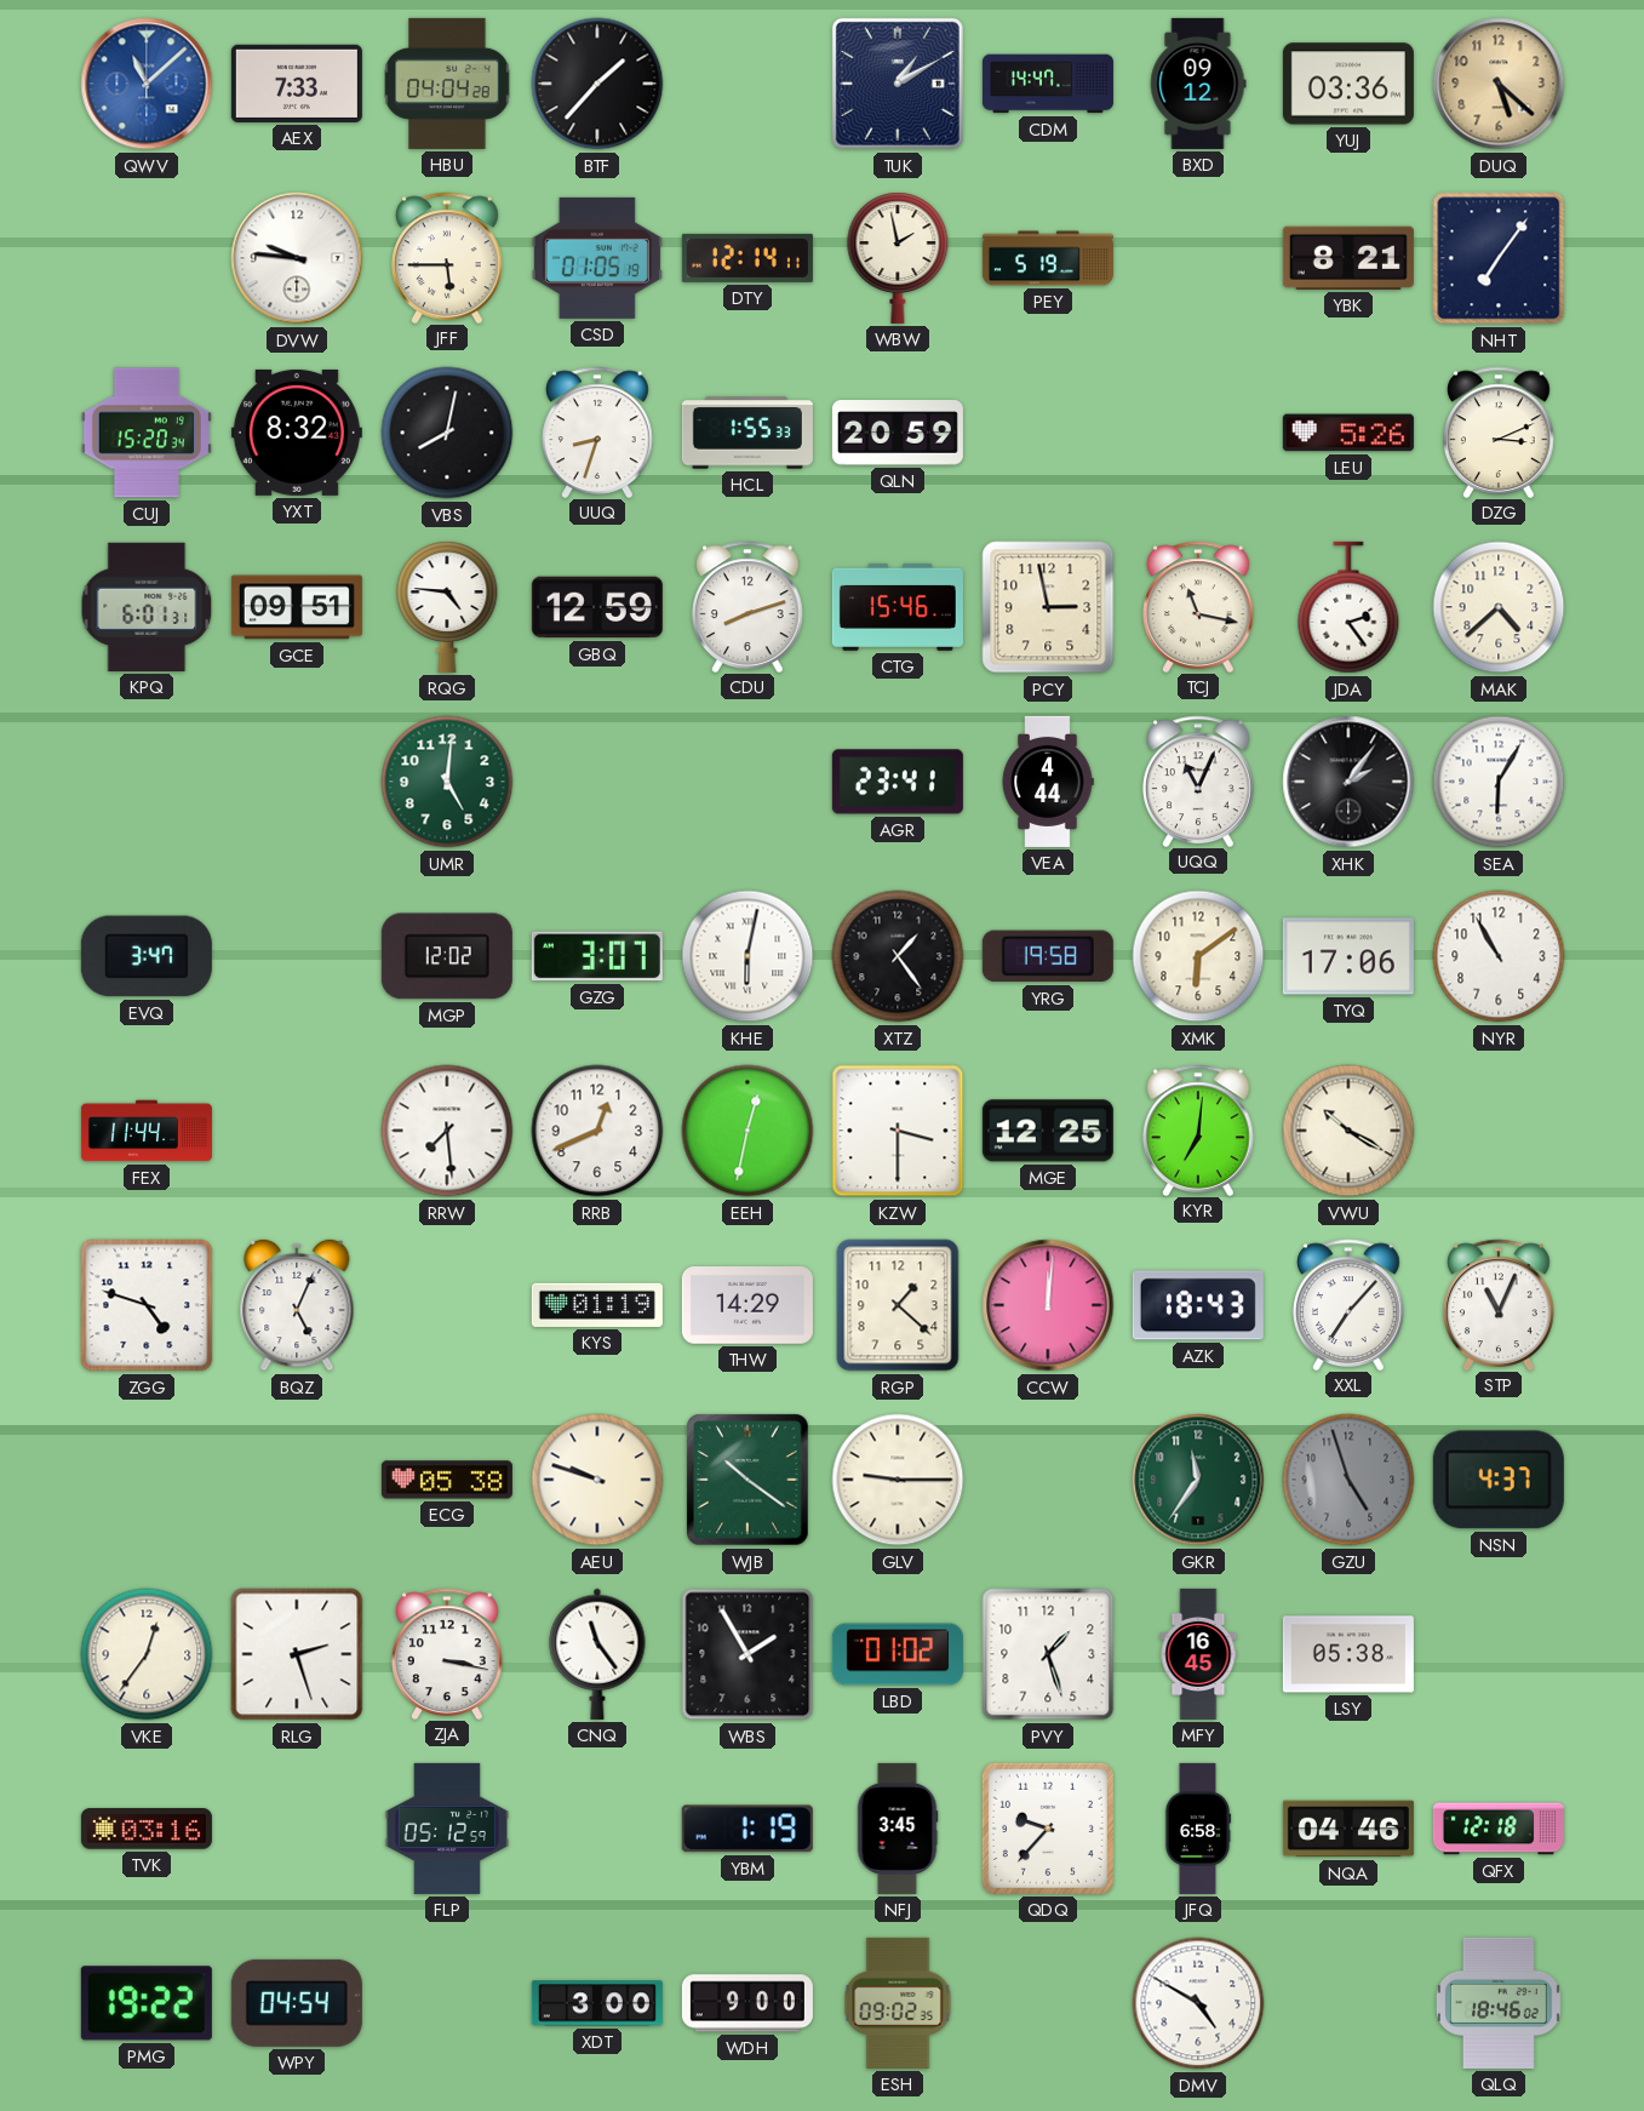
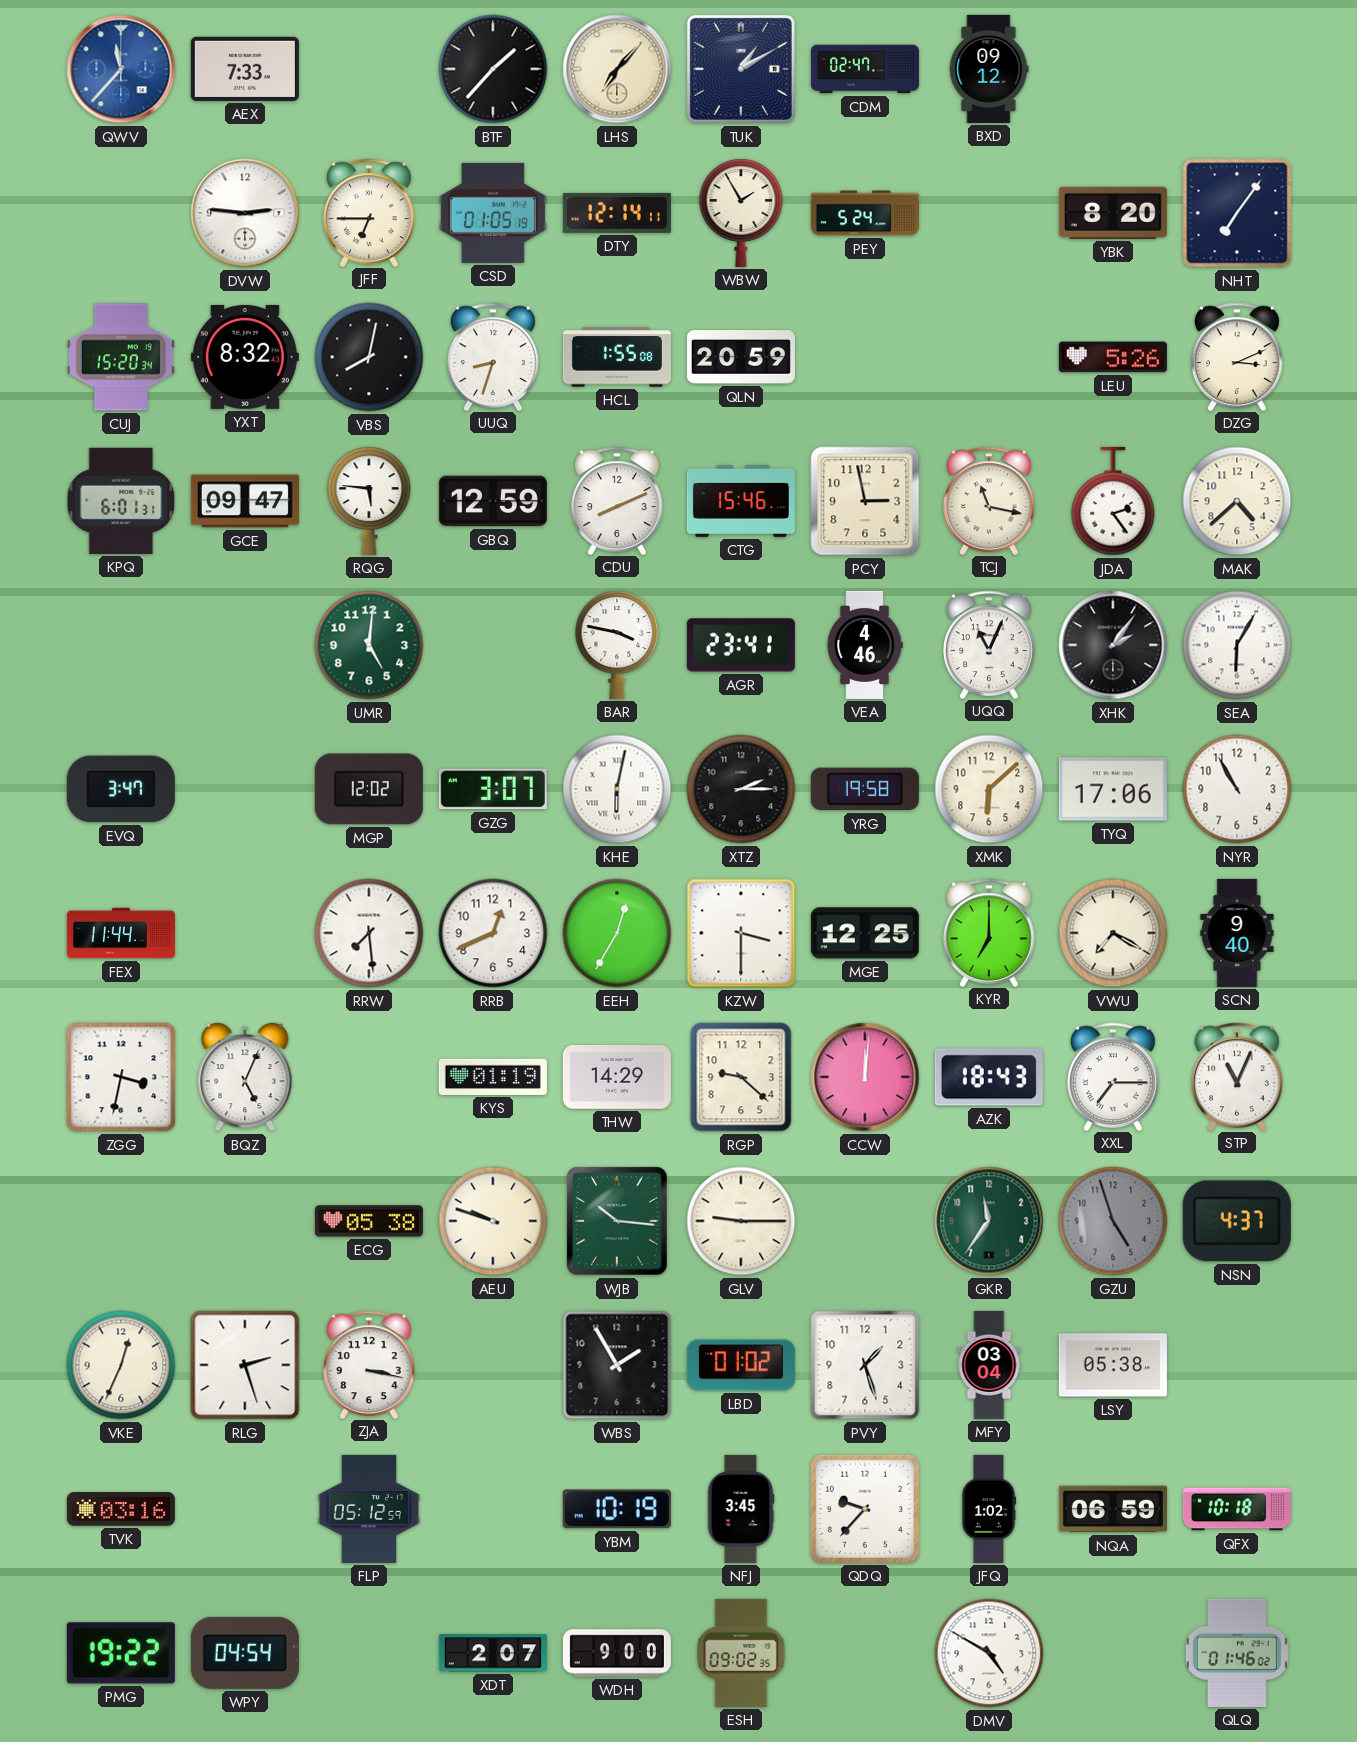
QWV: 11:08 -> 11:37
HBU: 04:04 -> none
LHS: none -> 7:07
CDM: 14:47 -> 02:47
YUJ: 03:36 -> none
DUQ: 5:22 -> none
DVW: 9:46 -> 2:46
JFF: 5:45 -> 6:45
WBW: 1:58 -> 1:55
PEY: 5:19 -> 5:24
YBK: 8:21 -> 8:20
HCL: 1:55:33 -> 1:55:08
GCE: 09:51 -> 09:47
RQG: 4:46 -> 5:46
CDU: 8:12 -> 8:11
BAR: none -> 3:47
VEA: 4:44 -> 4:46
XTZ: 1:24 -> 2:15
XMK: 6:09 -> 6:08
EEH: 12:32 -> 12:35
KYR: 7:01 -> 7:00
VWU: 10:20 -> 7:20
SCN: none -> 9:40
ZGG: 4:48 -> 3:32
RGP: 1:22 -> 9:22
XXL: 7:07 -> 7:15
WJB: 10:21 -> 10:16
VKE: 12:36 -> 12:34
CNQ: 11:24 -> none
MFY: 16:45 -> 03:04
YBM: 1:19 -> 10:19
JFQ: 6:58 -> 1:02
NQA: 04:46 -> 06:59
QFX: 12:18 -> 10:18
XDT: 3:00 -> 2:07
QLQ: 18:46 -> 01:46
